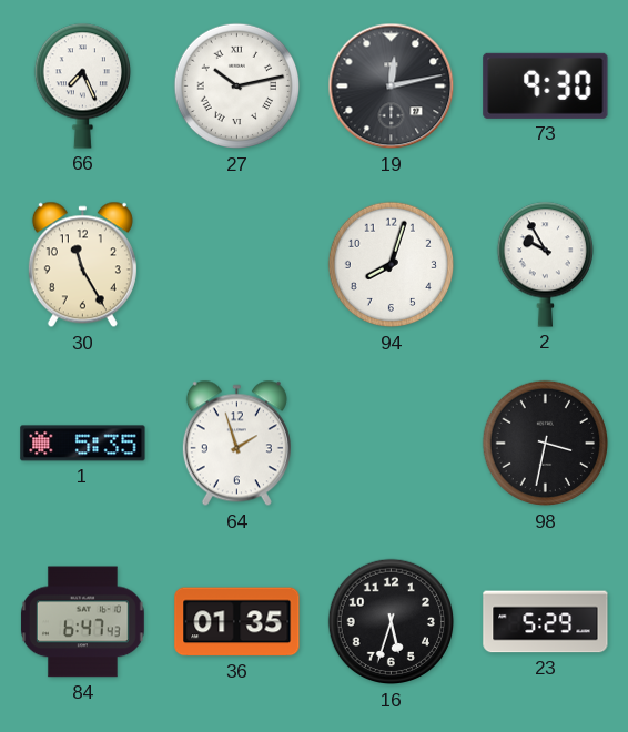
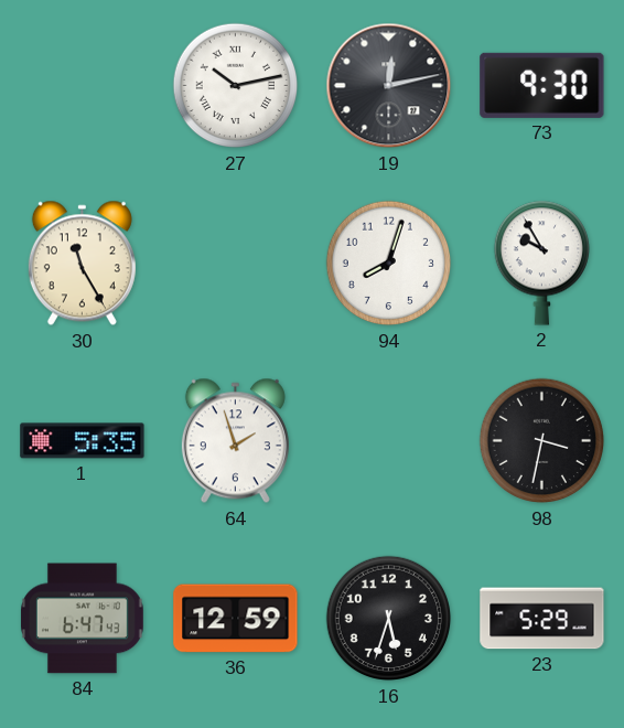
66: 7:26 -> none
36: 01:35 -> 12:59
